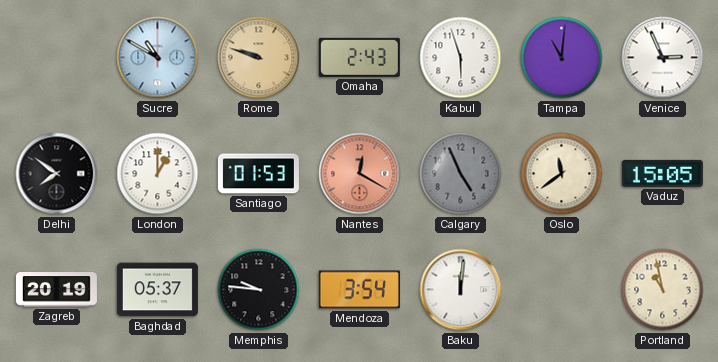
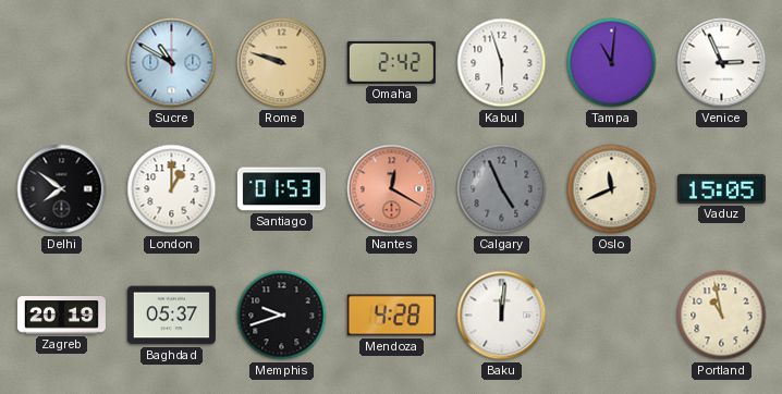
Omaha: 2:43 -> 2:42
Oslo: 11:39 -> 11:41
Memphis: 9:46 -> 9:42
Mendoza: 3:54 -> 4:28
